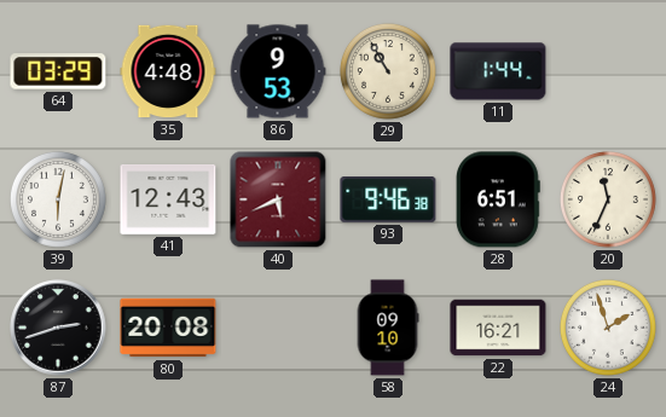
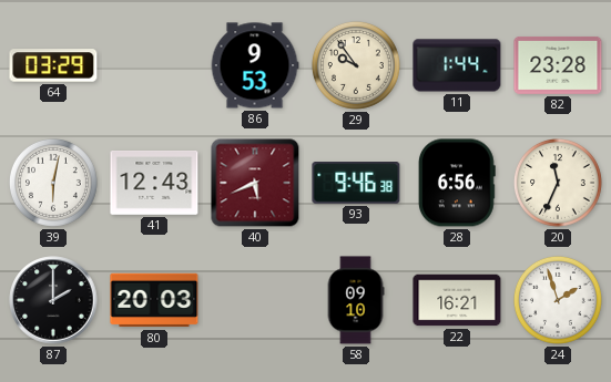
35: 4:48 -> none
29: 10:55 -> 9:54
82: none -> 23:28
28: 6:51 -> 6:56
87: 2:42 -> 2:00
80: 20:08 -> 20:03
